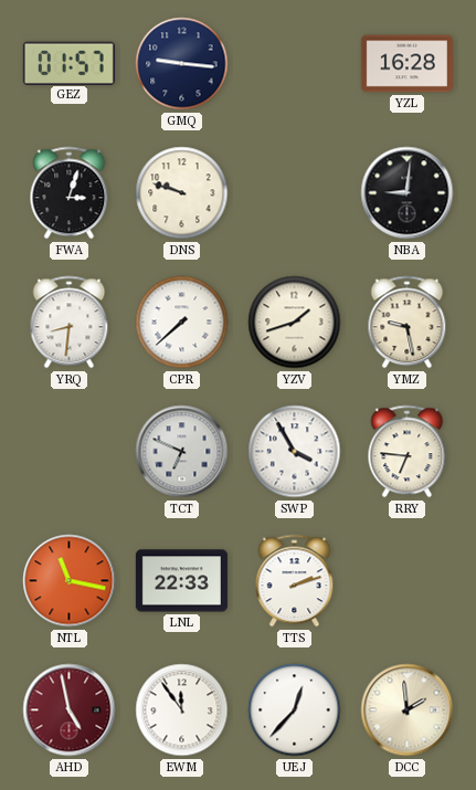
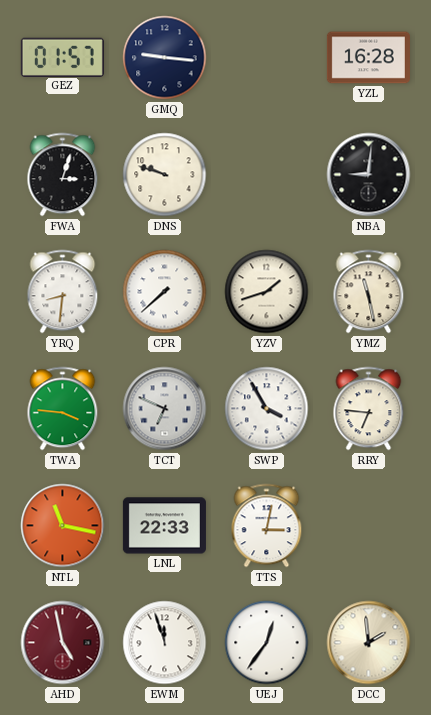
YMZ: 9:28 -> 11:28
TWA: none -> 3:46
TTS: 2:12 -> 3:02
EWM: 11:54 -> 11:57
UEJ: 12:37 -> 12:36
